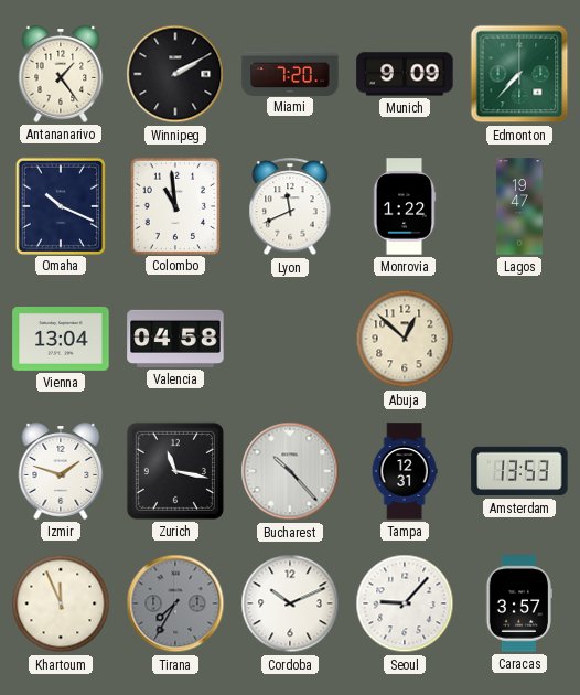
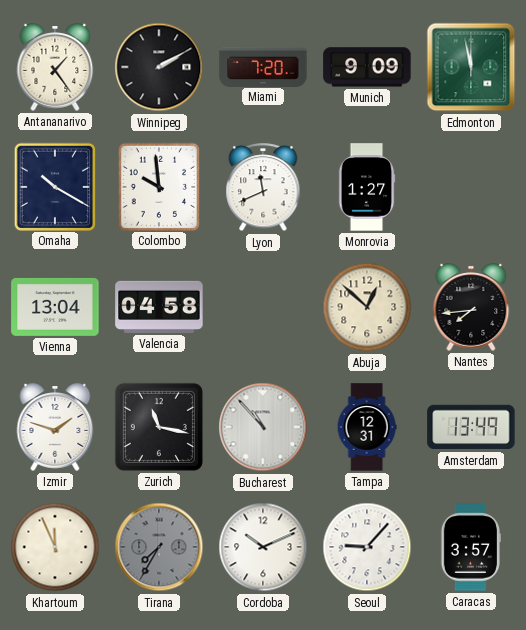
Edmonton: 7:37 -> 11:58
Omaha: 10:19 -> 10:20
Colombo: 10:59 -> 9:59
Monrovia: 1:22 -> 1:27
Lagos: 19:47 -> none
Nantes: none -> 7:44
Bucharest: 10:23 -> 10:53
Amsterdam: 13:53 -> 13:49
